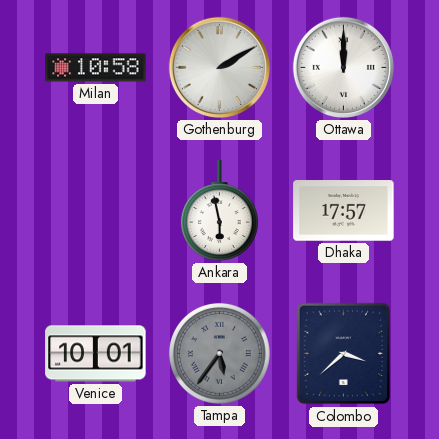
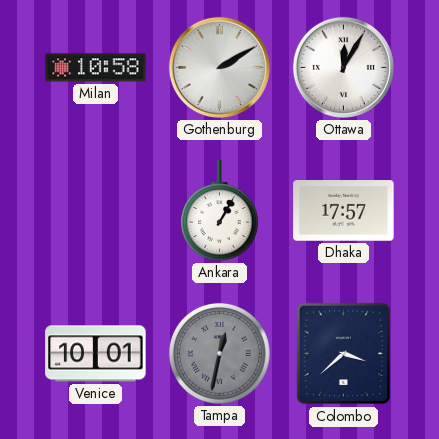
Ottawa: 12:00 -> 12:05
Ankara: 5:58 -> 1:05
Tampa: 5:36 -> 12:32
